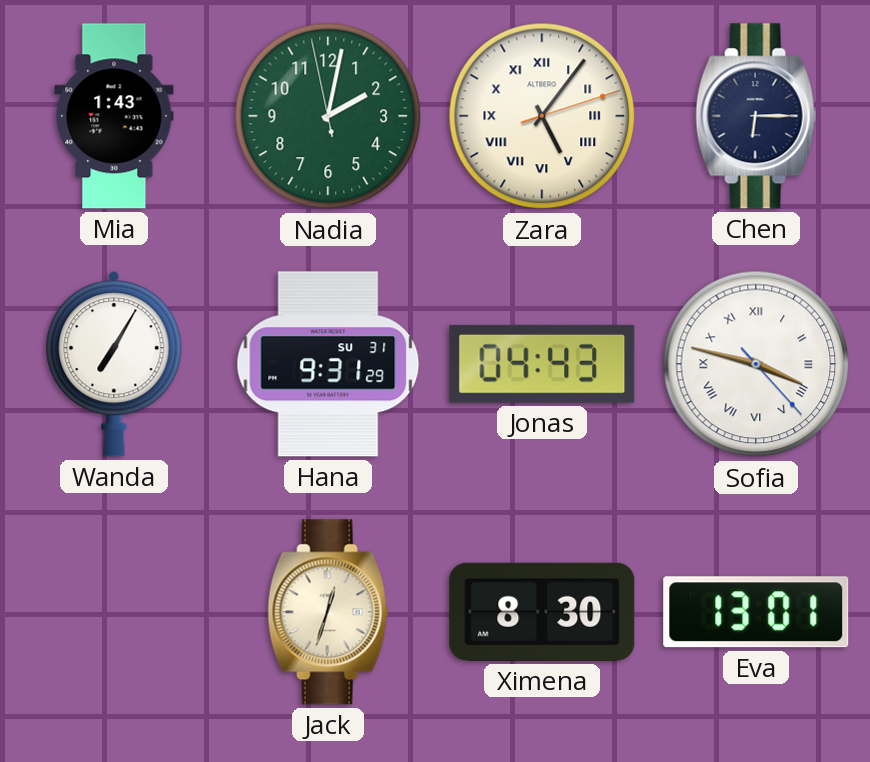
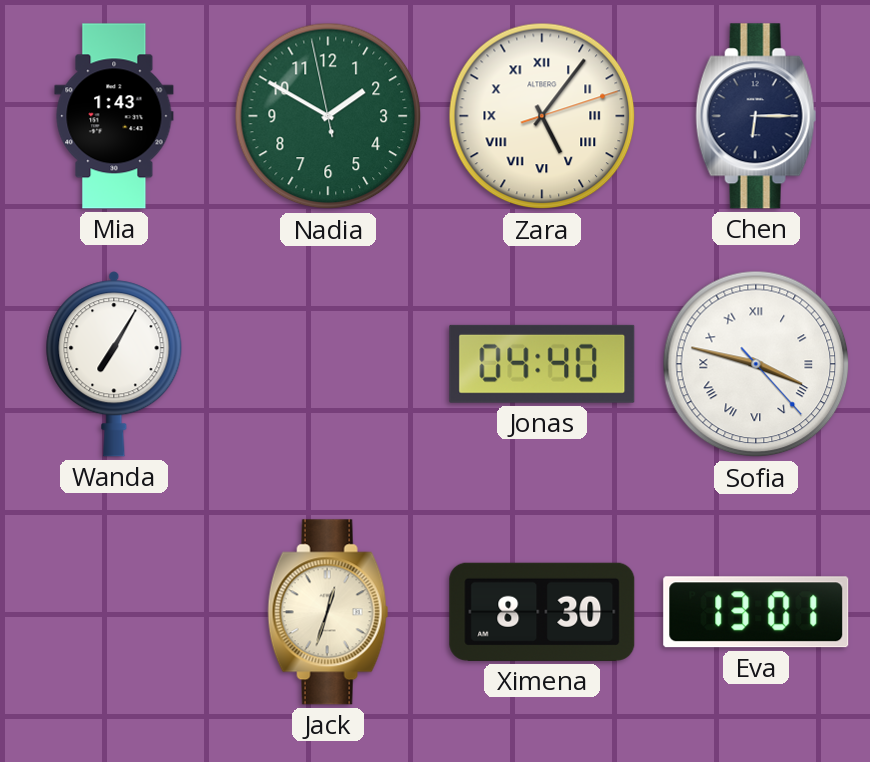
Nadia: 2:01 -> 1:49
Hana: 9:31 -> none
Jonas: 04:43 -> 04:40
